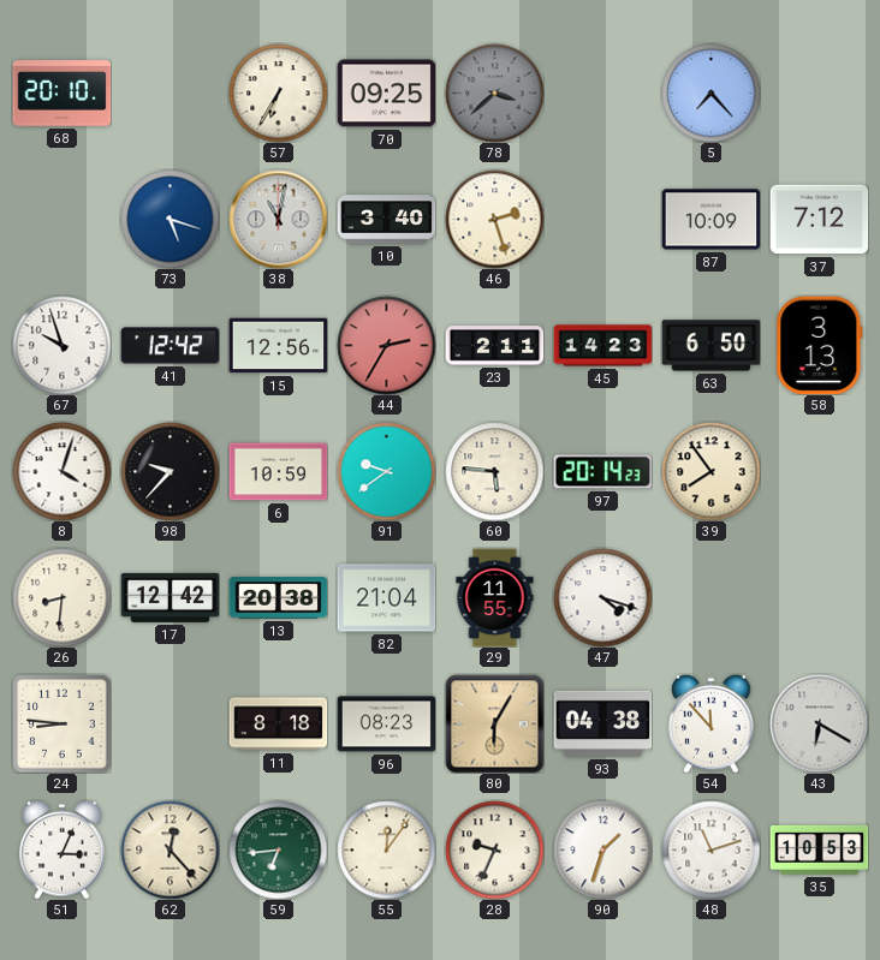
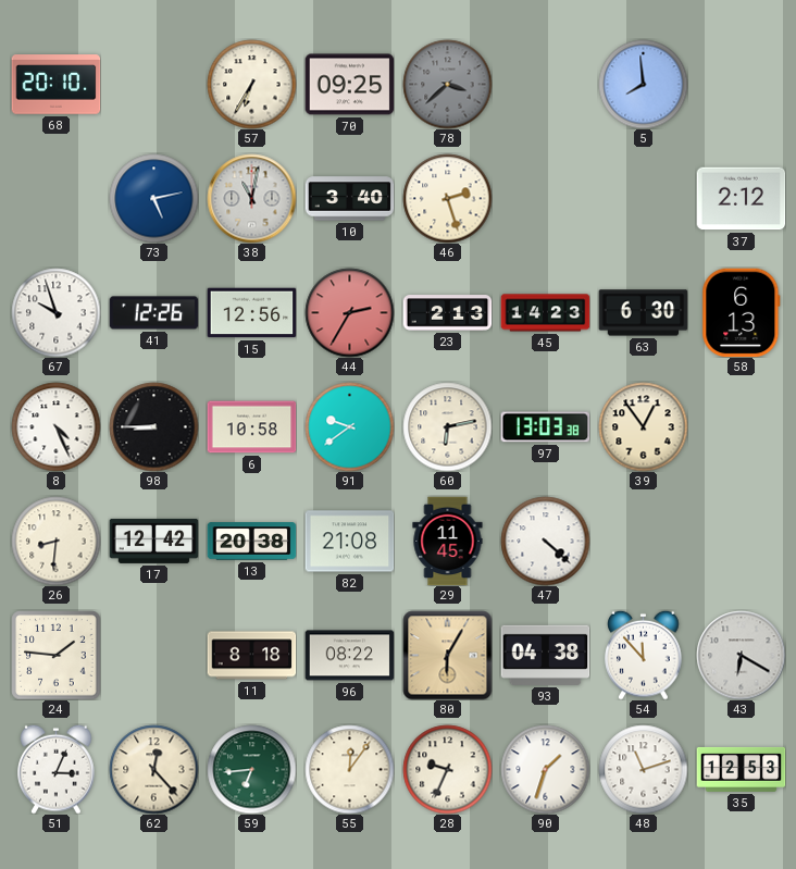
5: 7:23 -> 7:59
73: 5:18 -> 5:13
87: 10:09 -> none
37: 7:12 -> 2:12
41: 12:42 -> 12:26
23: 2:11 -> 2:13
63: 6:50 -> 6:30
58: 3:13 -> 6:13
8: 4:03 -> 4:26
98: 9:37 -> 8:45
6: 10:59 -> 10:58
60: 5:46 -> 6:13
97: 20:14 -> 13:03
39: 7:54 -> 12:54
82: 21:04 -> 21:08
29: 11:55 -> 11:45
47: 4:18 -> 4:22
24: 8:46 -> 1:46
96: 08:23 -> 08:22
35: 10:53 -> 12:53
